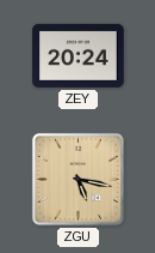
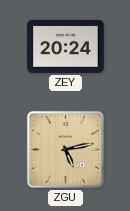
ZGU: 5:17 -> 5:13
